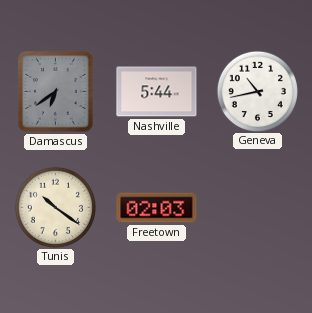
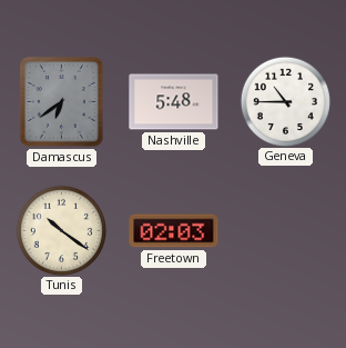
Nashville: 5:44 -> 5:48
Geneva: 10:43 -> 10:45
